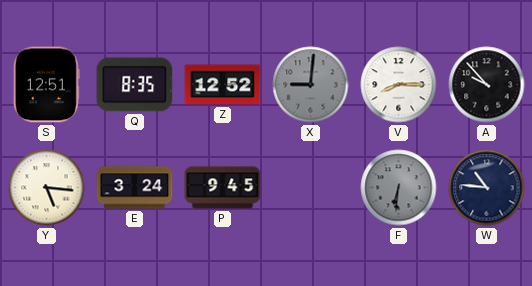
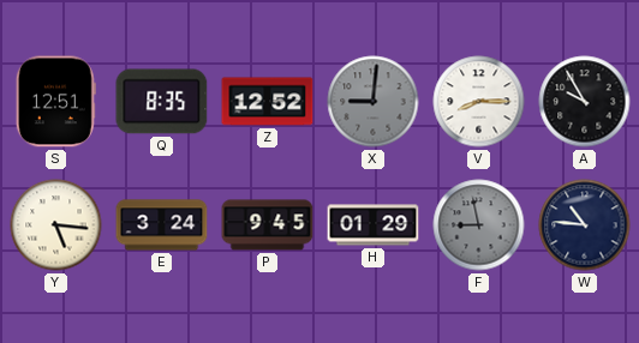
A: 9:53 -> 9:55
H: none -> 01:29
F: 6:31 -> 8:58
